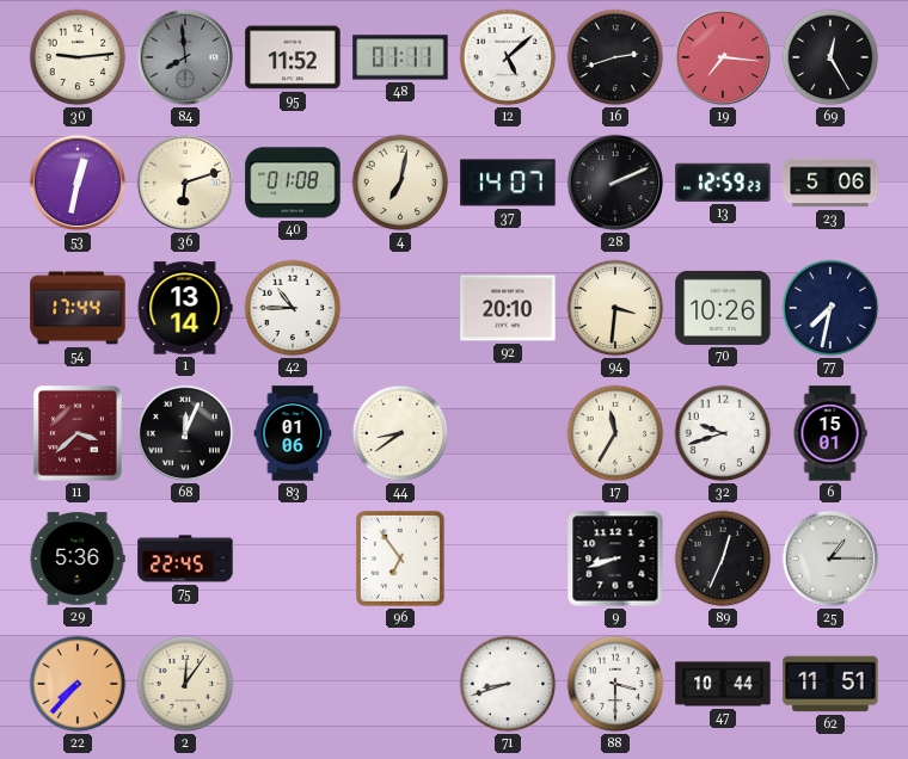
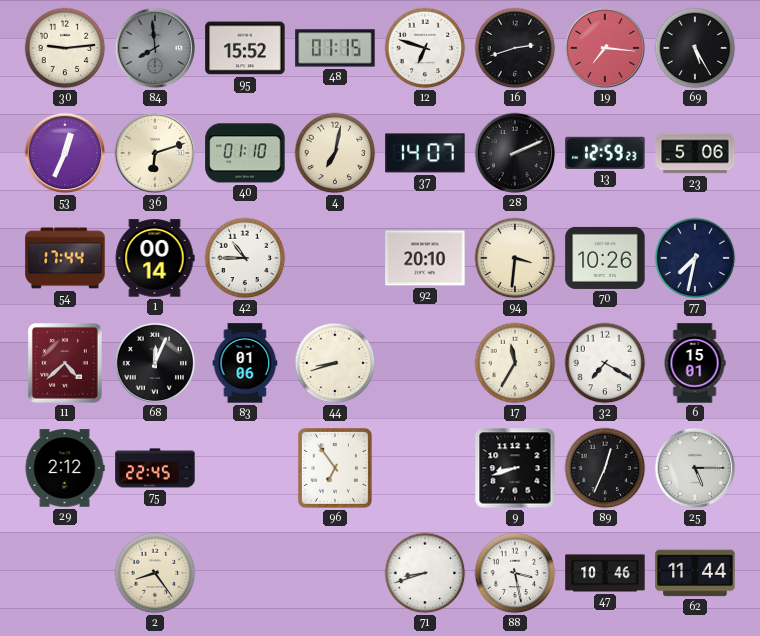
95: 11:52 -> 15:52
48: 01:11 -> 01:15
12: 5:08 -> 6:48
69: 12:25 -> 5:25
53: 12:32 -> 12:34
40: 01:08 -> 01:10
1: 13:14 -> 00:14
11: 3:38 -> 4:38
44: 8:39 -> 8:42
32: 9:42 -> 7:20
29: 5:36 -> 2:12
25: 1:15 -> 5:15
22: 7:37 -> none
2: 12:06 -> 8:24
88: 3:30 -> 3:28
47: 10:44 -> 10:46
62: 11:51 -> 11:44
